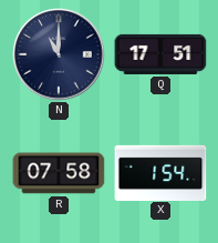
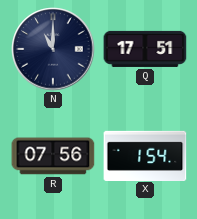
R: 07:58 -> 07:56
